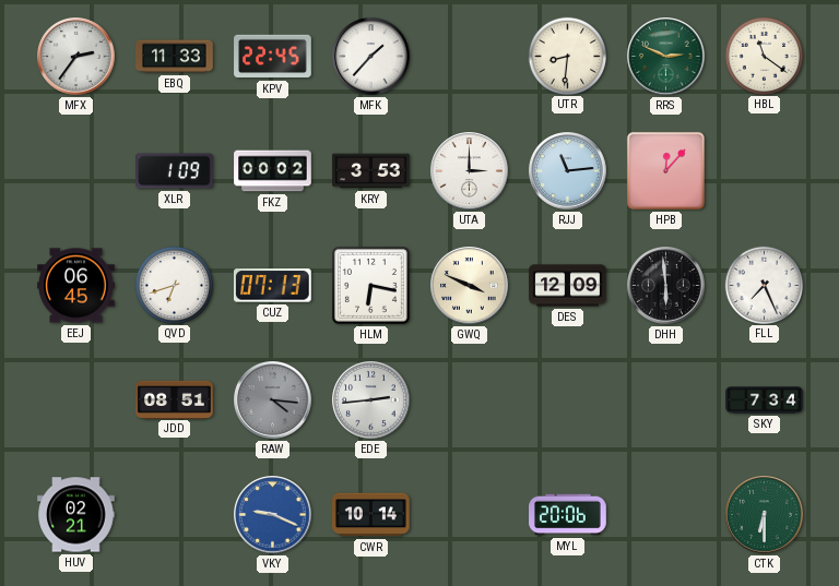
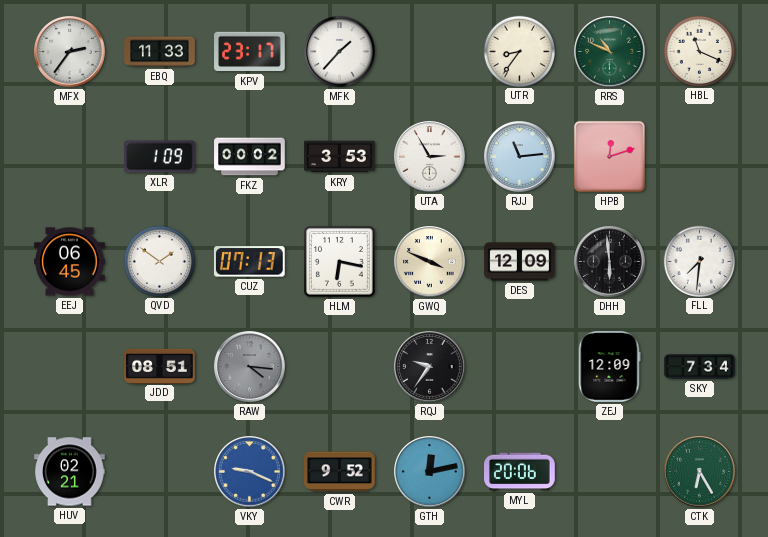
KPV: 22:45 -> 23:17
UTR: 8:31 -> 8:36
RRS: 2:49 -> 10:49
HBL: 11:21 -> 11:19
UTA: 3:00 -> 2:55
HPB: 12:07 -> 12:12
QVD: 6:42 -> 1:51
FLL: 7:26 -> 7:31
EDE: 2:44 -> none
RQJ: none -> 9:36
ZEJ: none -> 12:09
CWR: 10:14 -> 9:52
GTH: none -> 12:13
CTK: 6:30 -> 6:25
